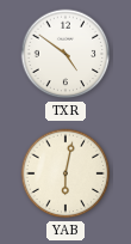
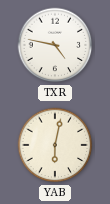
TXR: 4:51 -> 4:47
